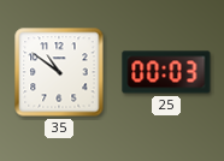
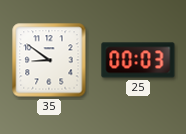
35: 10:51 -> 8:51
